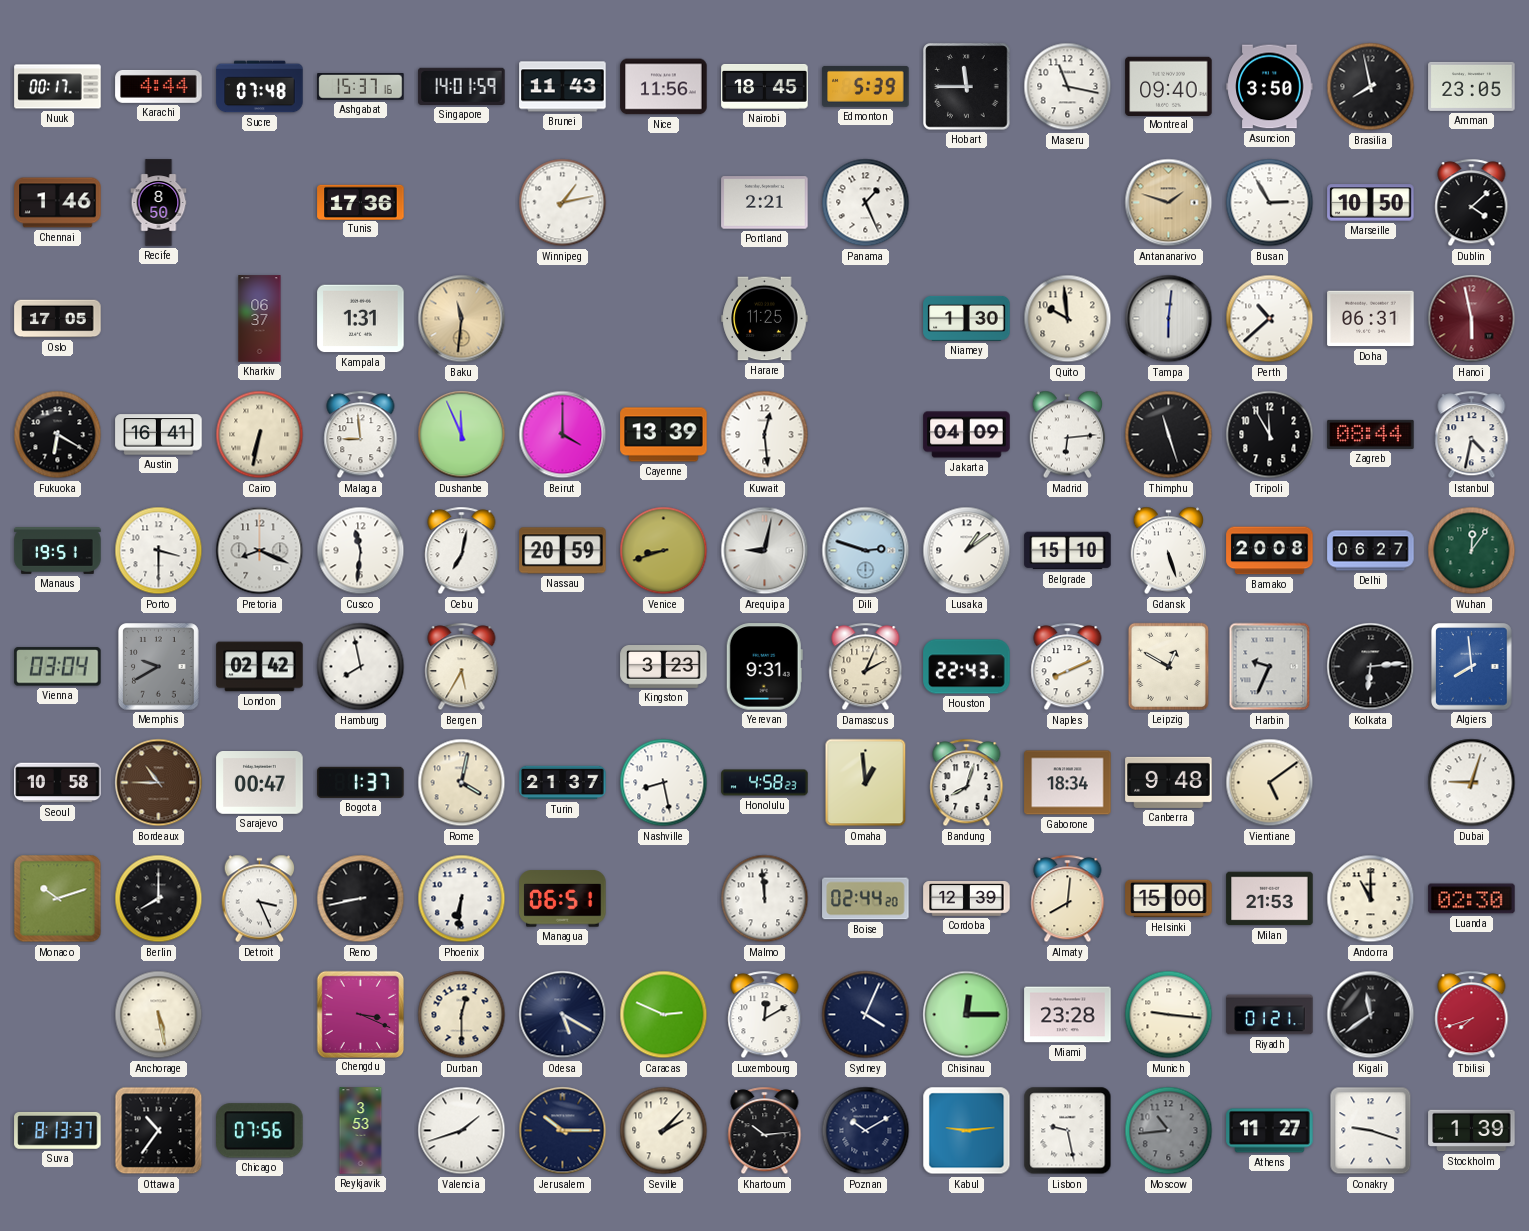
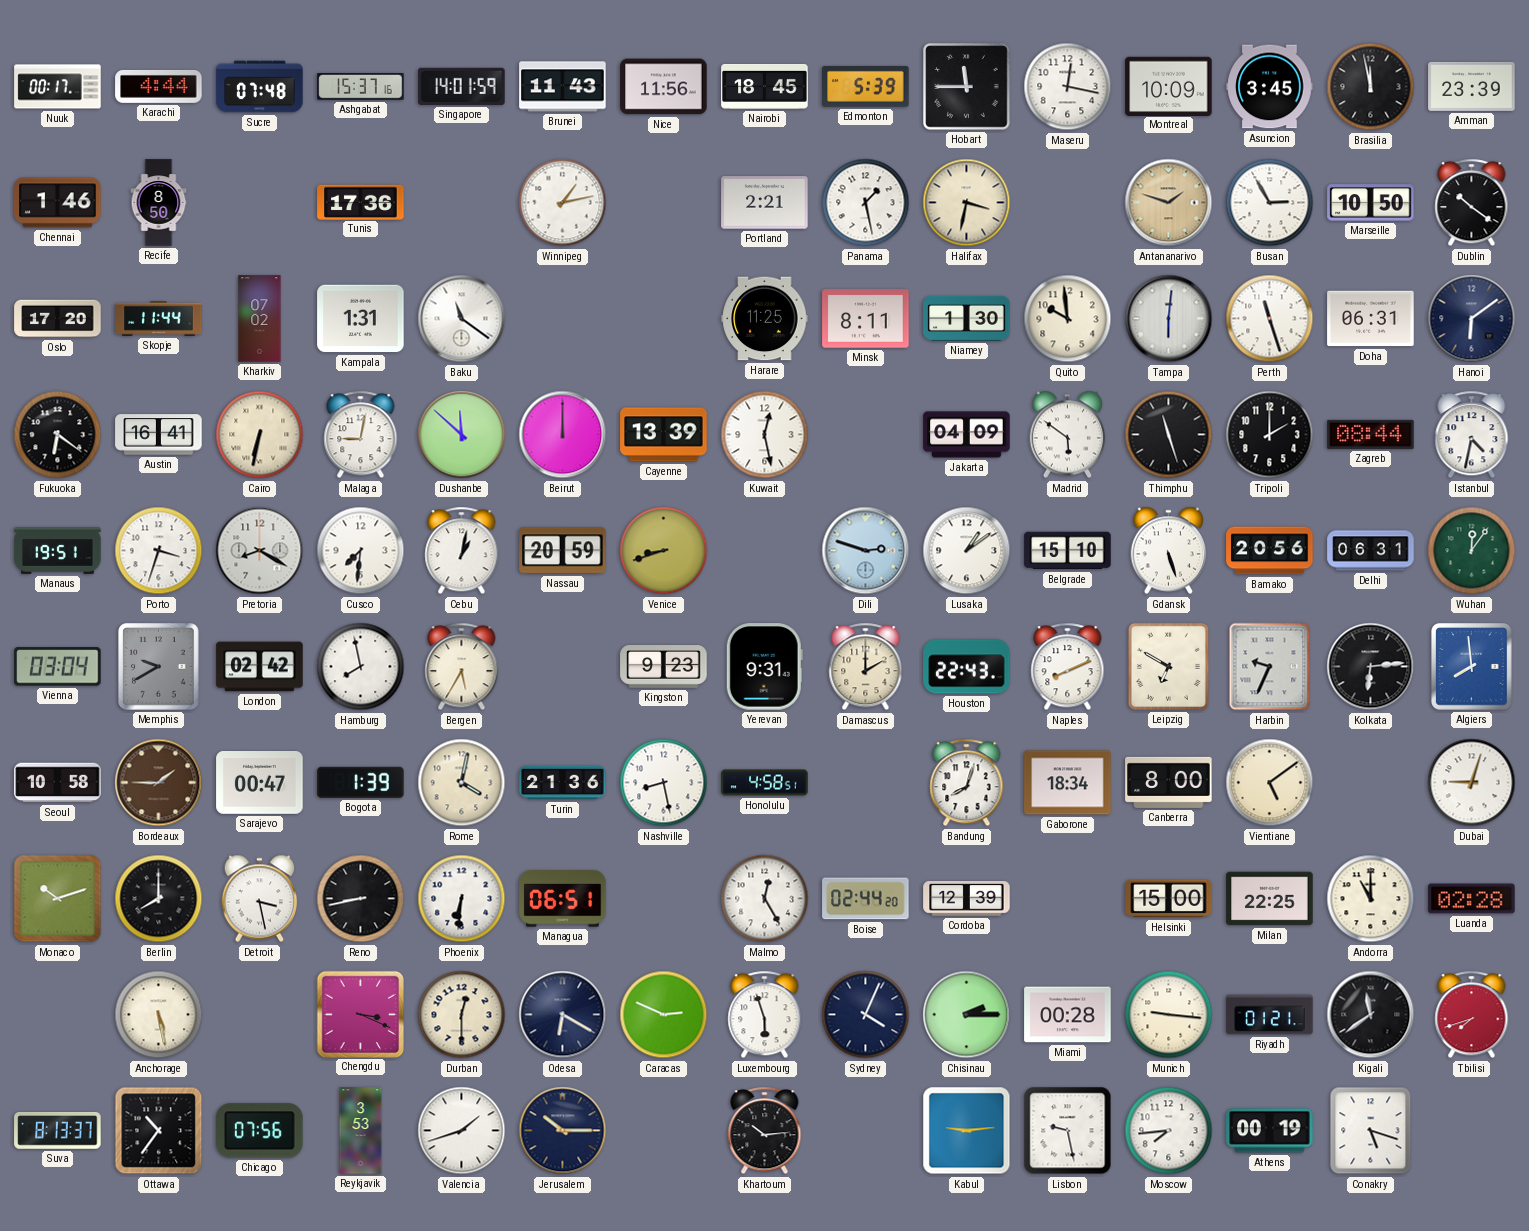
Maseru: 11:17 -> 12:17
Montreal: 09:40 -> 10:09
Asuncion: 3:50 -> 3:45
Brasilia: 7:58 -> 11:58
Amman: 23:05 -> 23:39
Panama: 1:26 -> 1:28
Halifax: none -> 3:32
Dublin: 4:08 -> 10:21
Oslo: 17:05 -> 17:20
Skopje: none -> 11:44
Kharkiv: 06:37 -> 07:02
Baku: 11:31 -> 11:21
Baku dial: champagne -> white
Minsk: none -> 8:11
Perth: 10:38 -> 11:27
Hanoi: 5:58 -> 6:09
Hanoi dial: burgundy -> navy
Fukuoka: 6:20 -> 6:21
Malaga: 8:59 -> 9:02
Dushanbe: 11:56 -> 11:52
Beirut: 4:00 -> 12:00
Kuwait: 12:29 -> 12:28
Madrid: 6:14 -> 5:51
Tripoli: 11:55 -> 2:00
Porto: 3:30 -> 3:33
Pretoria: 8:19 -> 8:20
Cusco: 11:31 -> 7:31
Cebu: 7:02 -> 1:02
Arequipa: 9:02 -> none
Bamako: 20:08 -> 20:56
Delhi: 06:27 -> 06:31
Kingston: 3:23 -> 9:23
Damascus: 2:04 -> 2:00
Leipzig: 12:50 -> 6:50
Bordeaux: 10:45 -> 1:45
Bogota: 1:37 -> 1:39
Turin: 21:37 -> 21:36
Honolulu: 4:58:23 -> 4:58:51
Omaha: 12:59 -> none
Canberra: 9:48 -> 8:00
Detroit: 3:26 -> 3:28
Malmo: 11:59 -> 12:25
Almaty: 8:01 -> none
Milan: 21:53 -> 22:25
Luanda: 02:30 -> 02:28
Odesa: 5:20 -> 6:20
Luxembourg: 12:10 -> 5:57
Chisinau: 12:15 -> 2:15
Miami: 23:28 -> 00:28
Seville: 2:07 -> none
Poznan: 10:10 -> none
Moscow: 10:44 -> 7:44
Moscow dial: grey -> white
Athens: 11:27 -> 00:19
Conakry: 9:18 -> 5:18
Stockholm: 1:39 -> none
